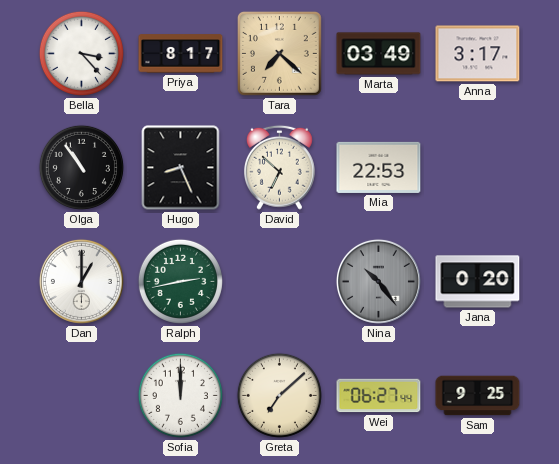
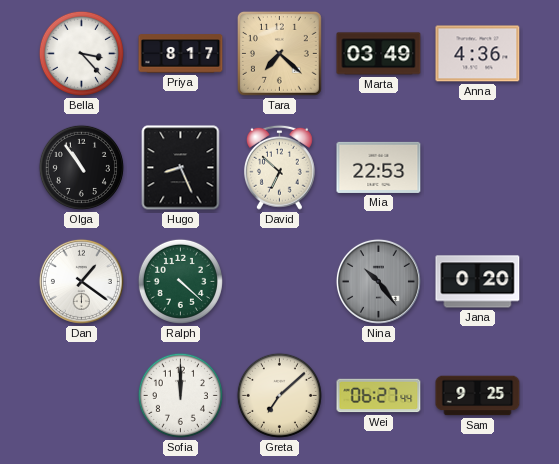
Anna: 3:17 -> 4:36
Dan: 1:00 -> 1:21
Ralph: 2:43 -> 4:22
